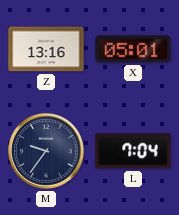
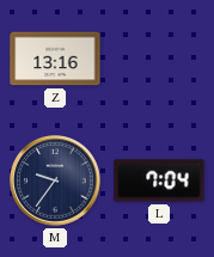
X: 05:01 -> none
